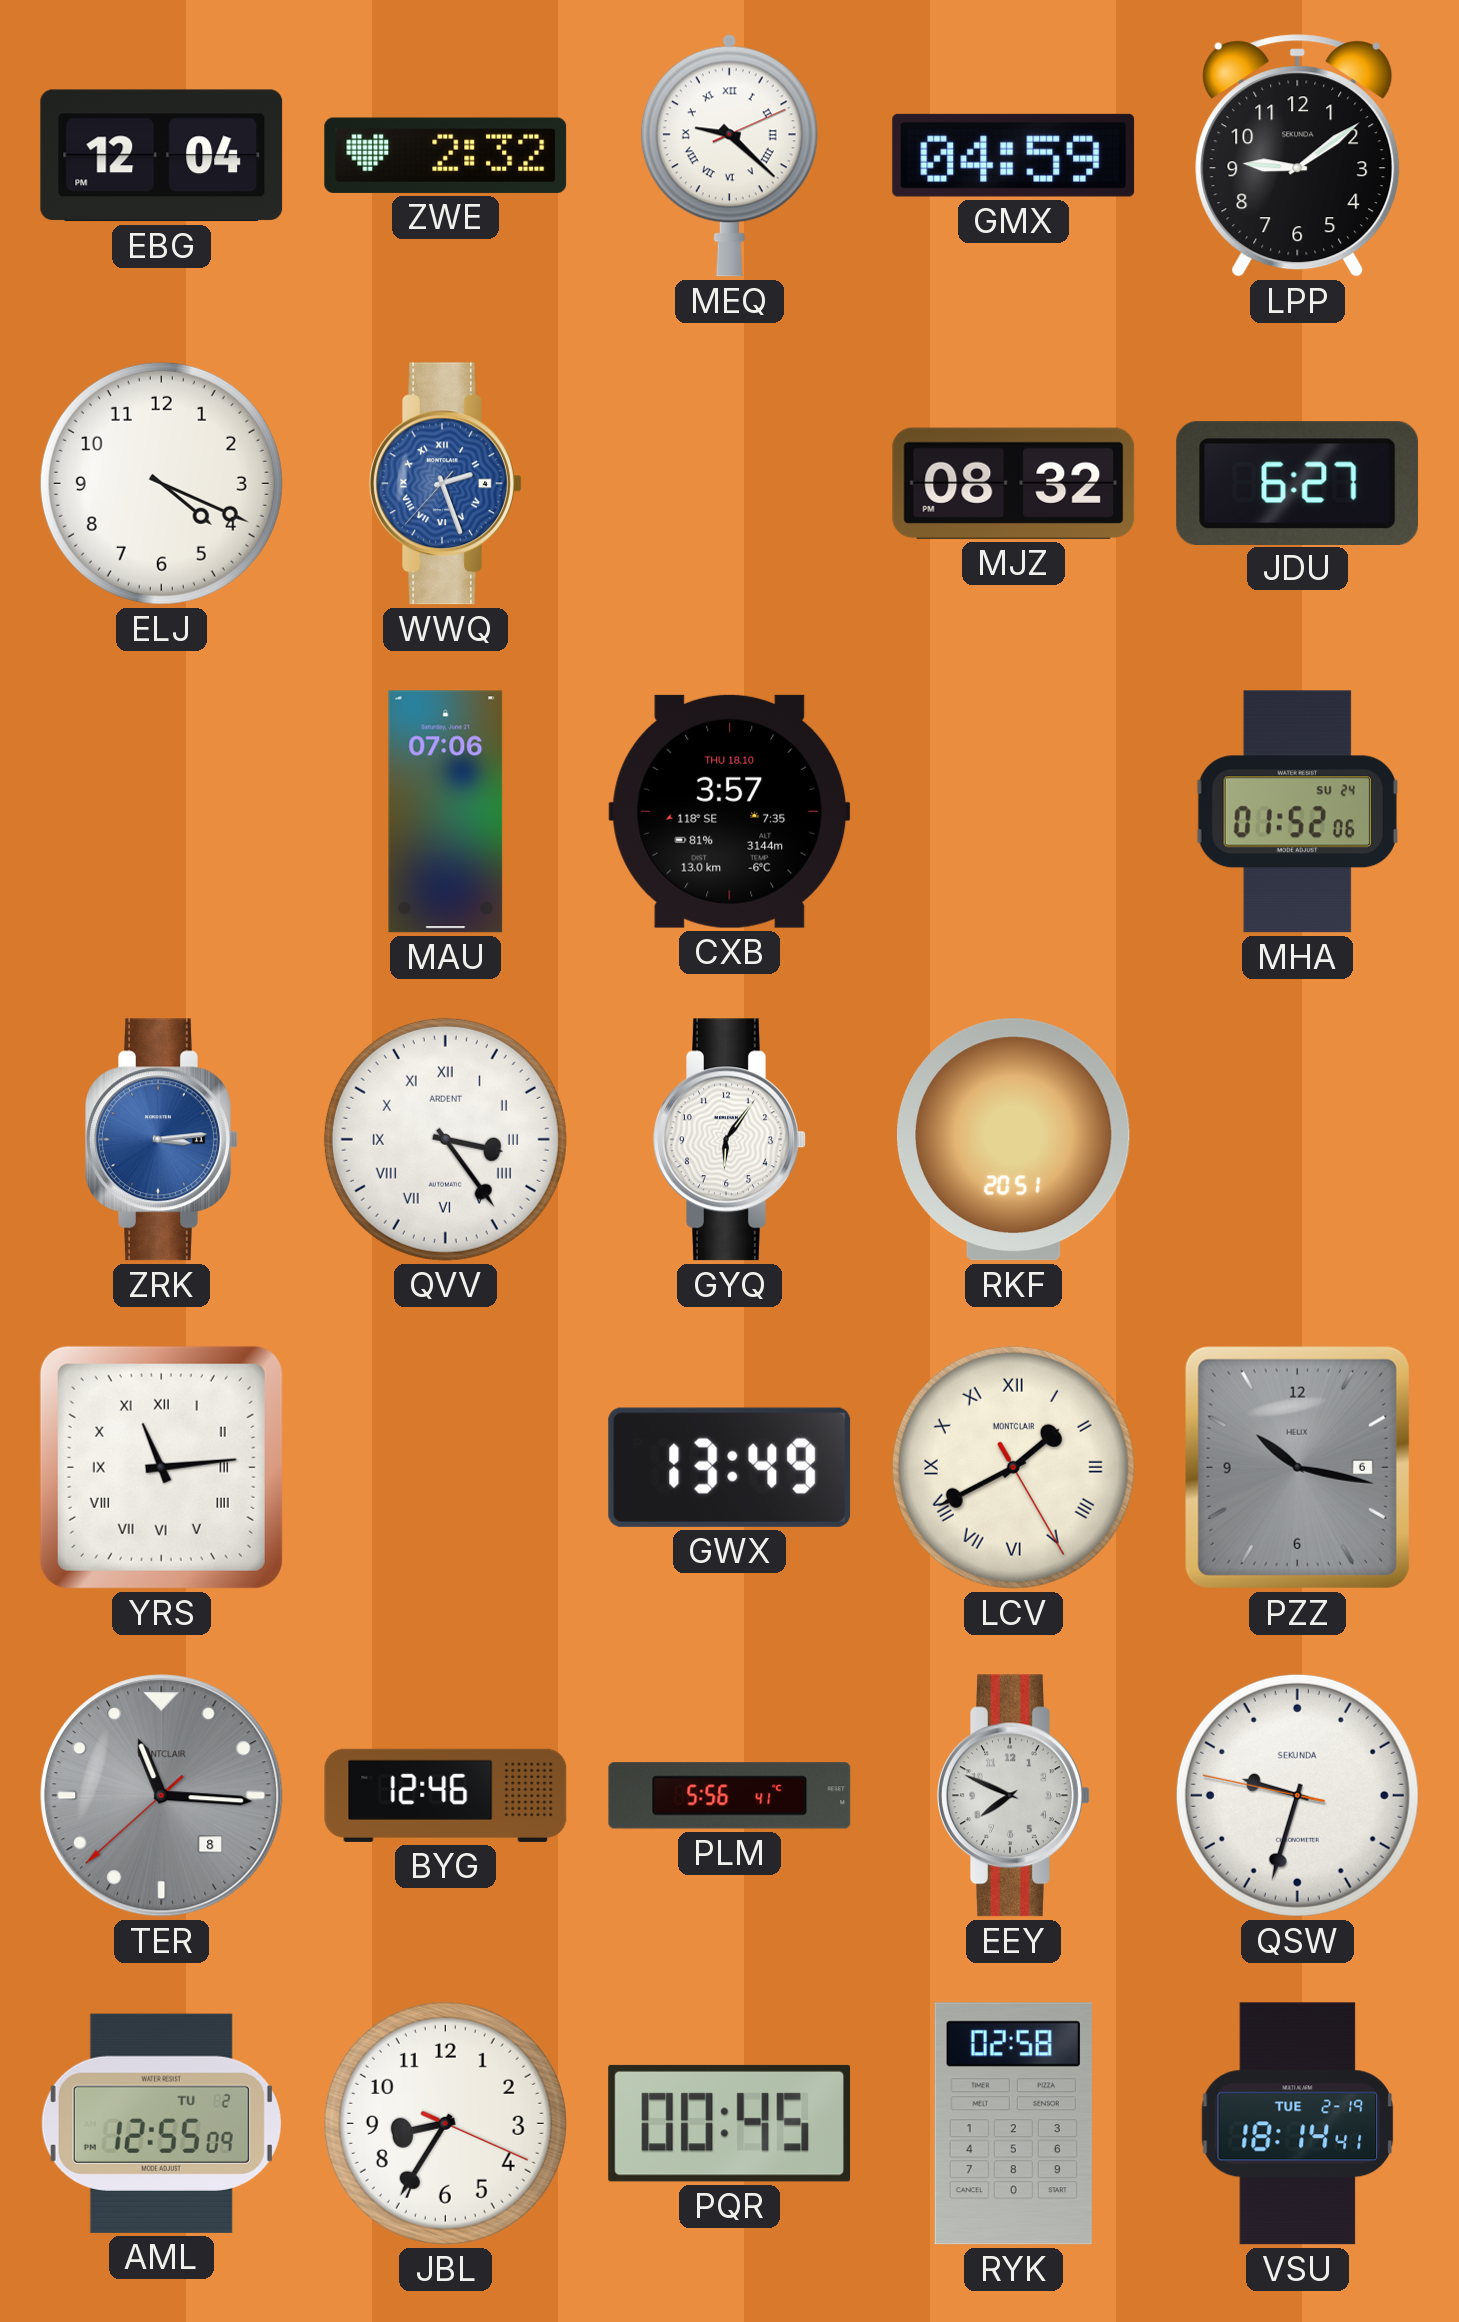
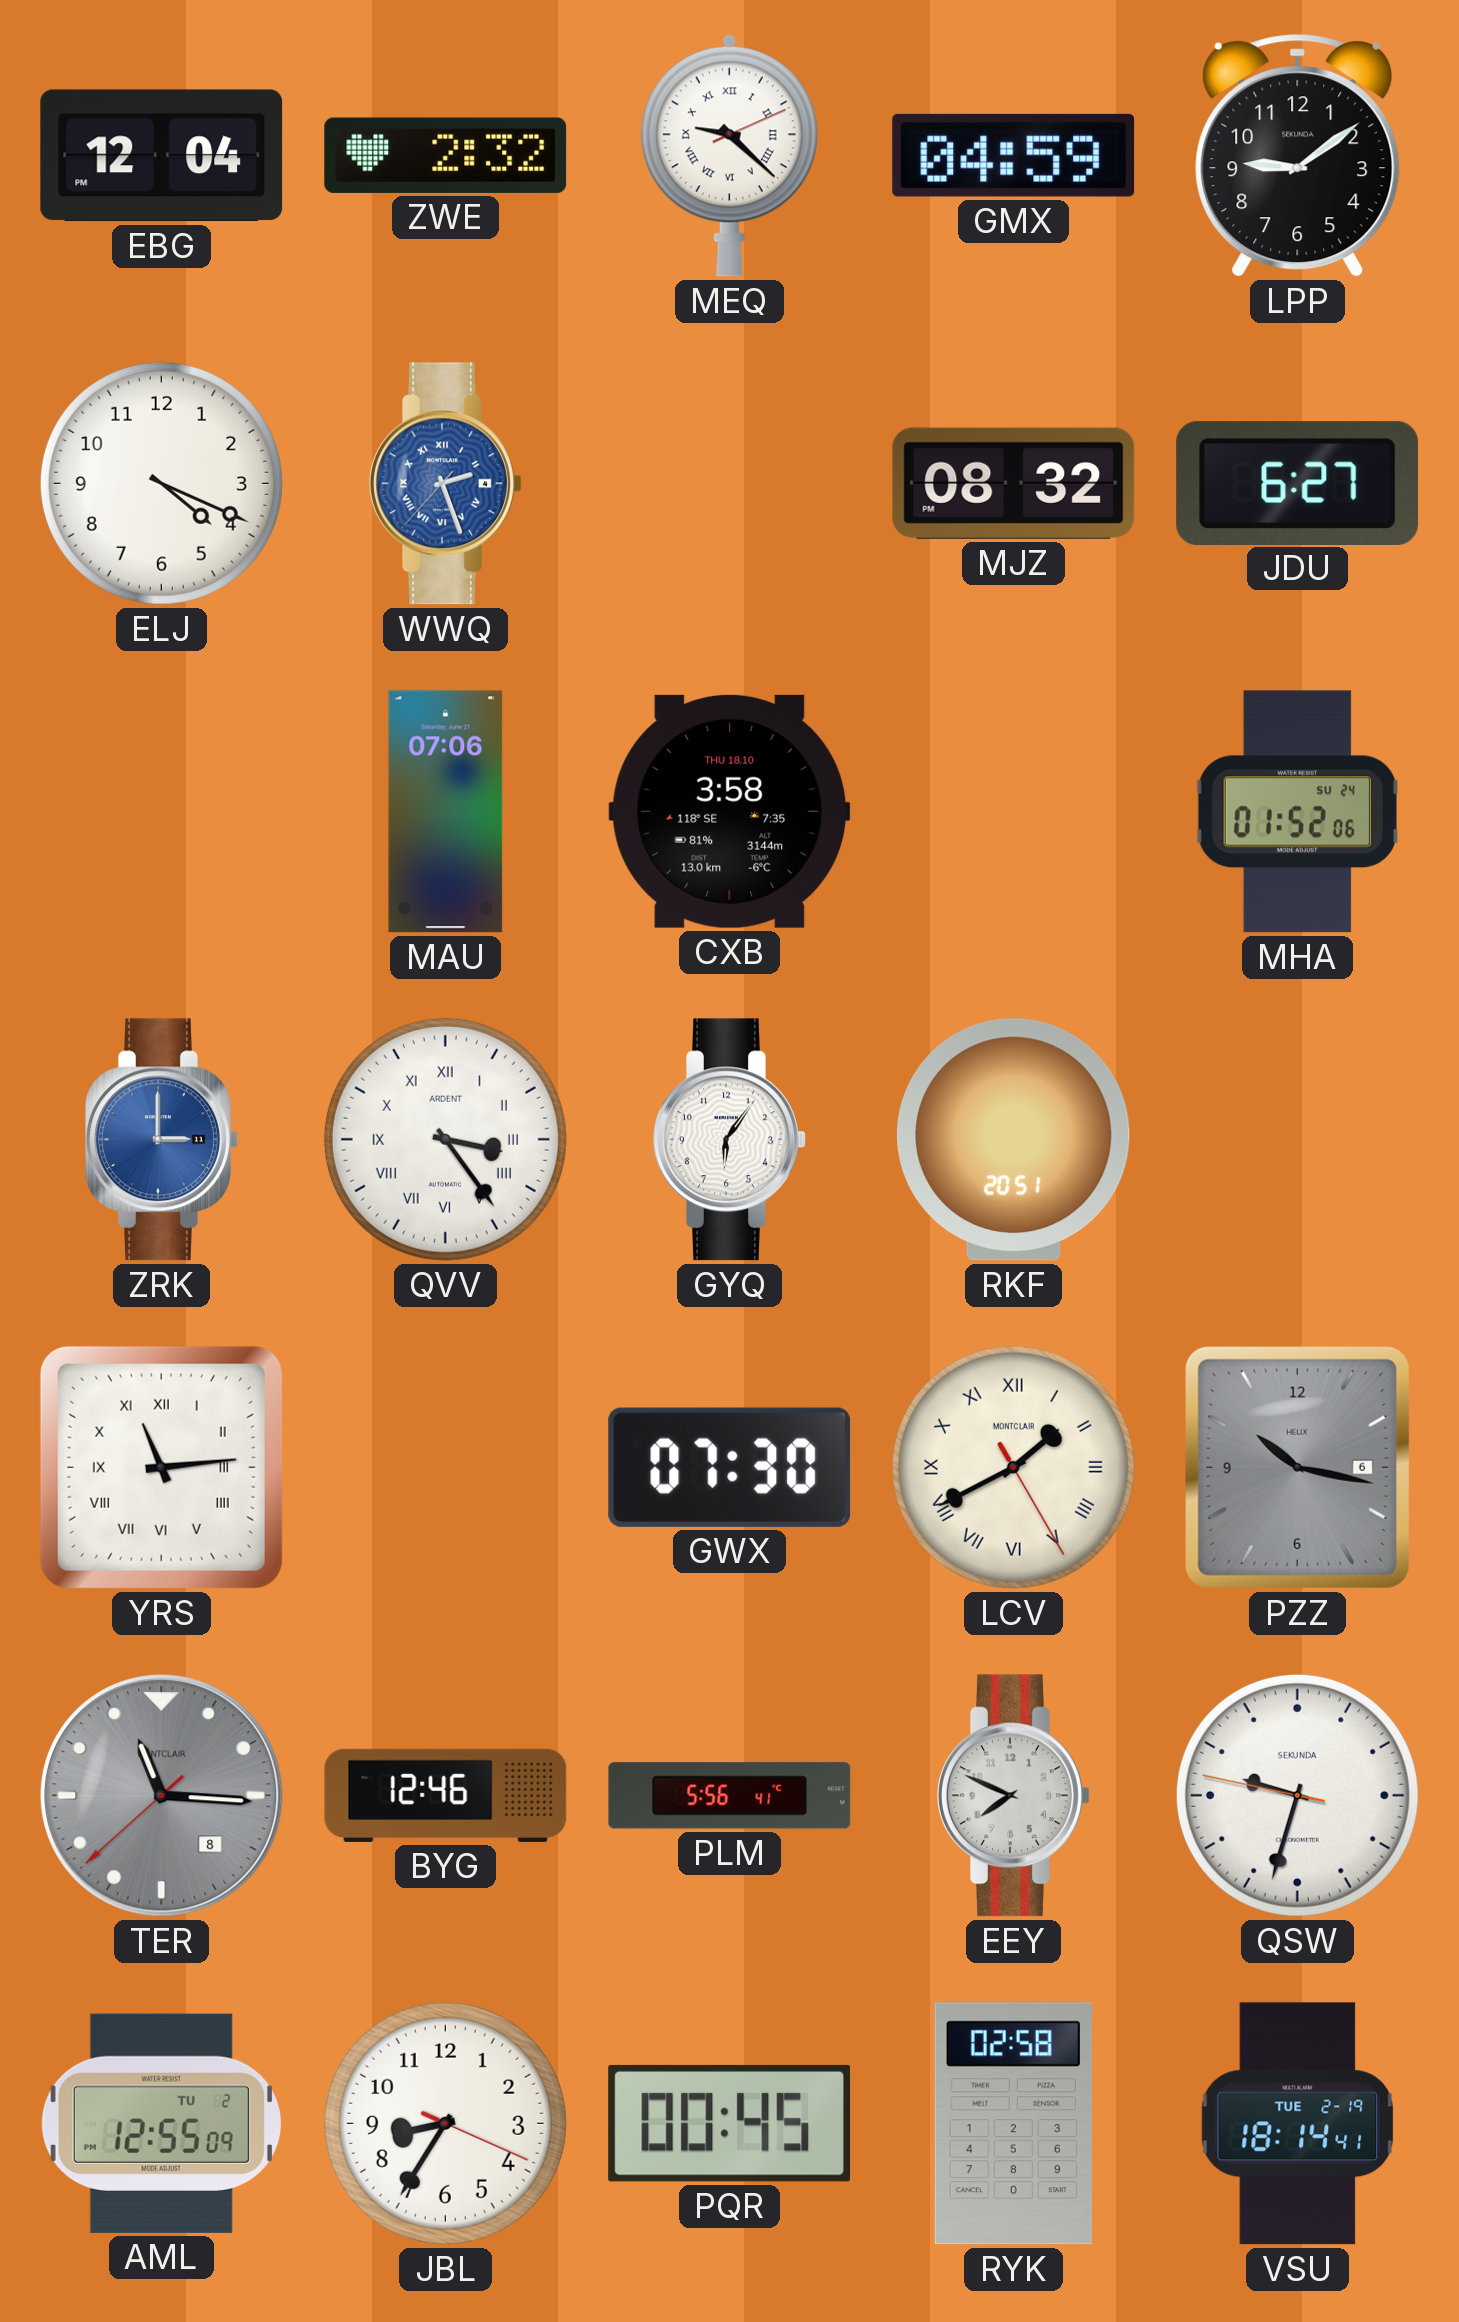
CXB: 3:57 -> 3:58
ZRK: 3:14 -> 3:00
GWX: 13:49 -> 07:30
